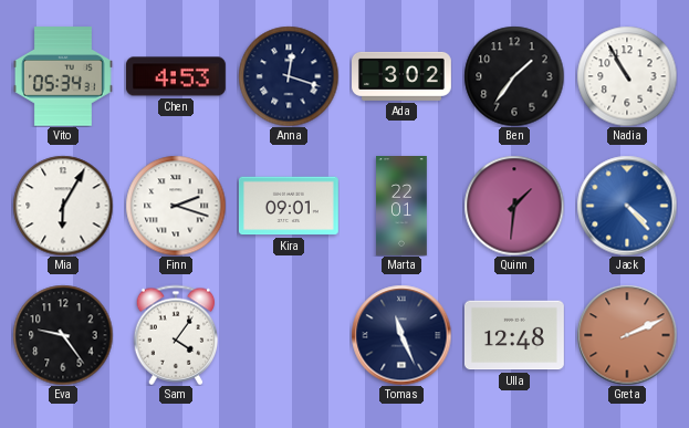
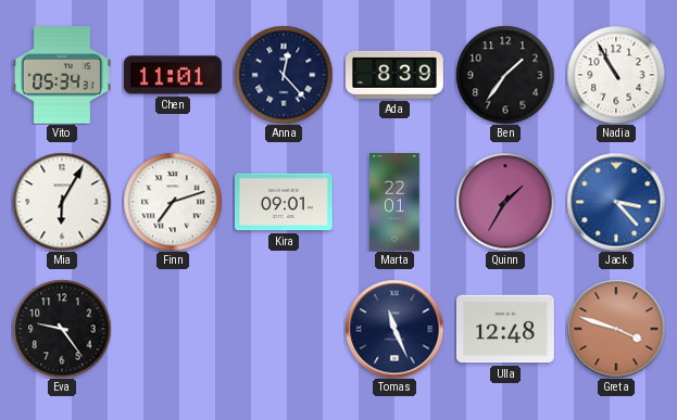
Chen: 4:53 -> 11:01
Anna: 12:18 -> 12:23
Ada: 3:02 -> 8:39
Finn: 2:18 -> 7:12
Quinn: 1:31 -> 1:35
Jack: 4:23 -> 3:23
Sam: 4:06 -> none
Greta: 2:11 -> 3:48
